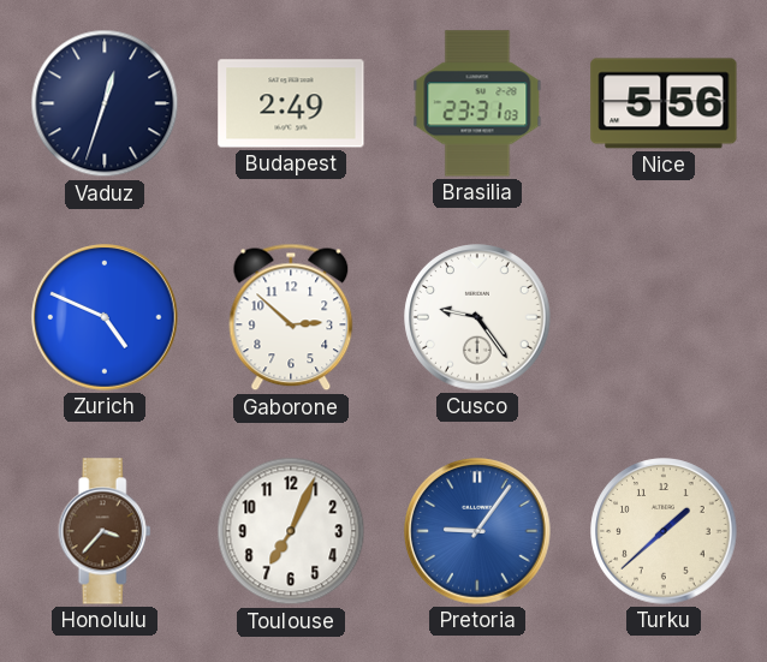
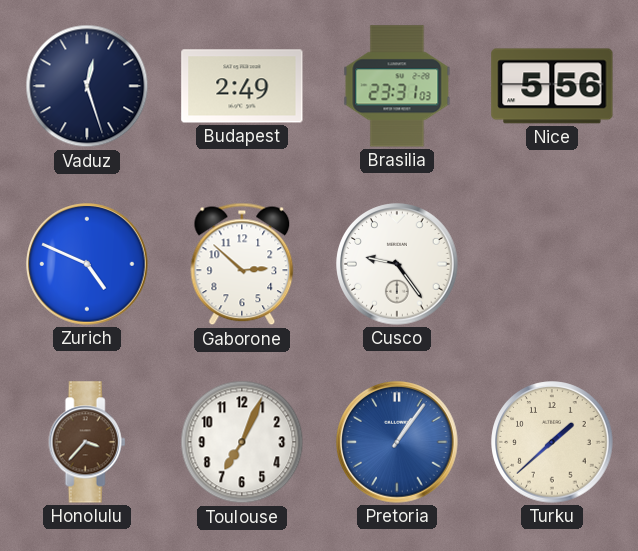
Vaduz: 12:33 -> 12:27
Pretoria: 9:06 -> 1:06
